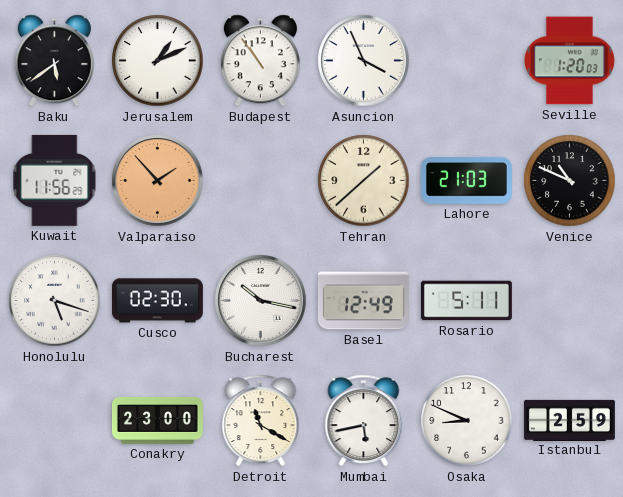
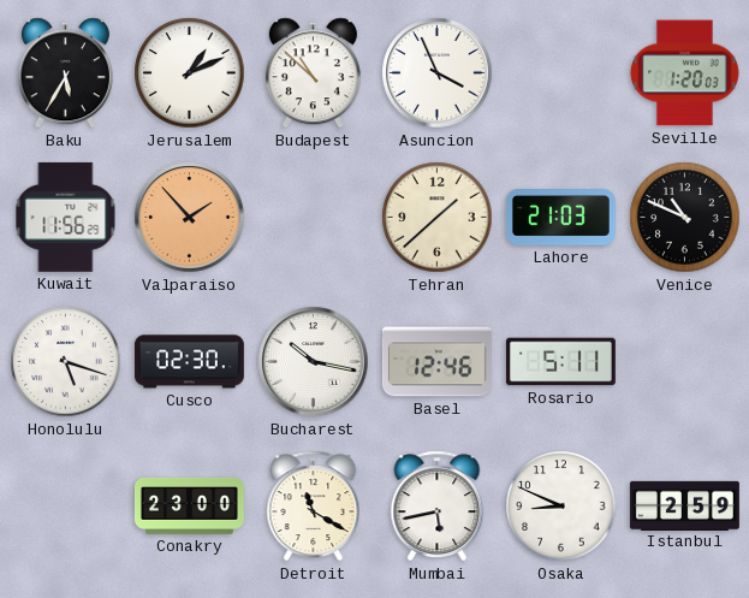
Baku: 5:39 -> 5:35
Budapest: 10:54 -> 10:52
Basel: 12:49 -> 12:46
